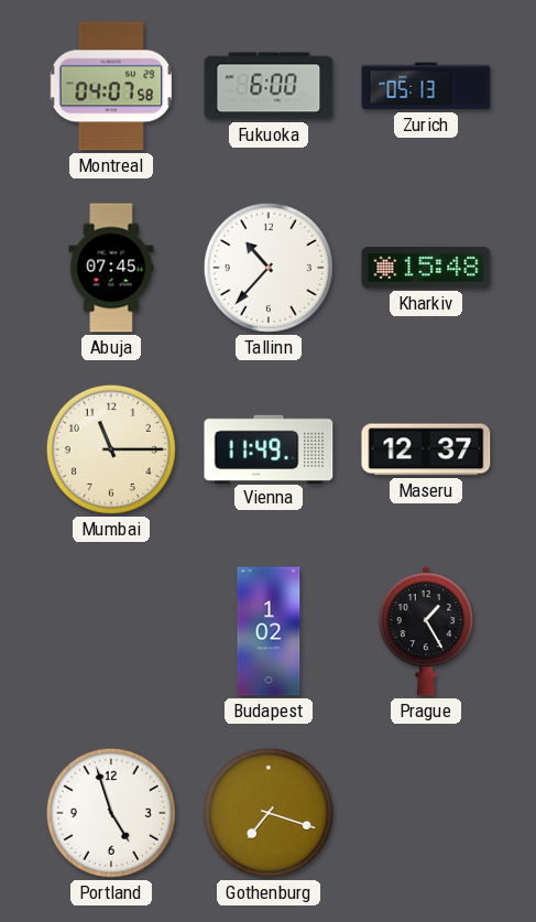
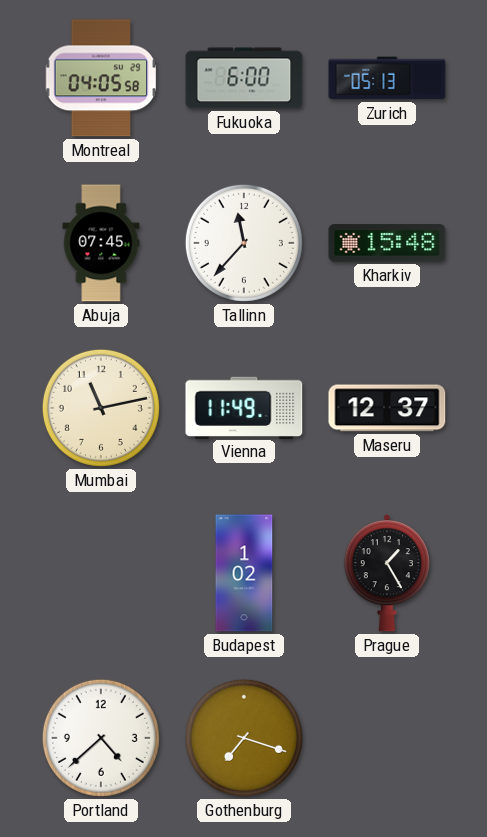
Montreal: 04:07 -> 04:05
Tallinn: 10:37 -> 11:37
Mumbai: 11:15 -> 11:13
Portland: 4:57 -> 4:38
